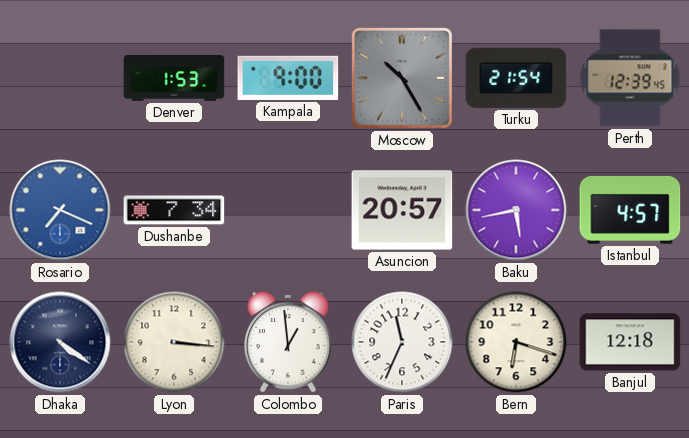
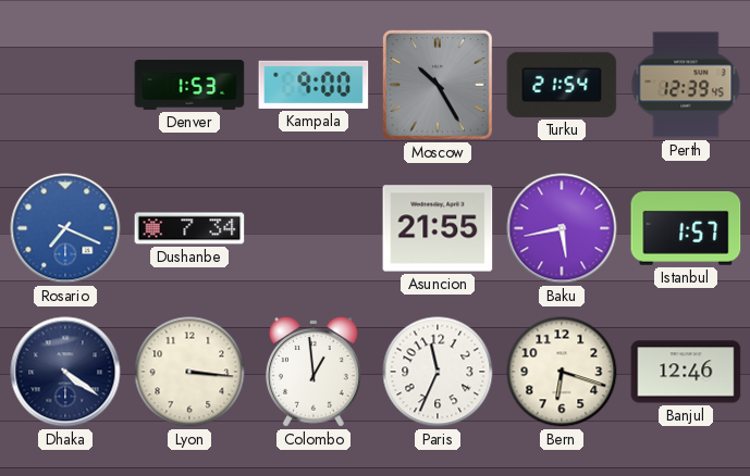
Asuncion: 20:57 -> 21:55
Istanbul: 4:57 -> 1:57
Banjul: 12:18 -> 12:46
